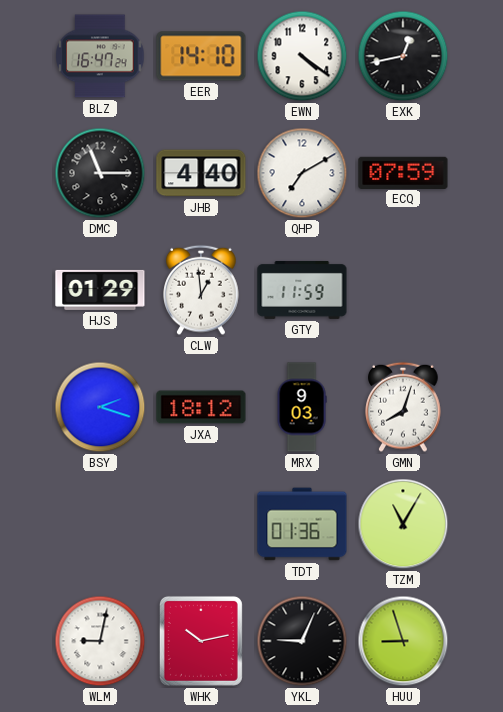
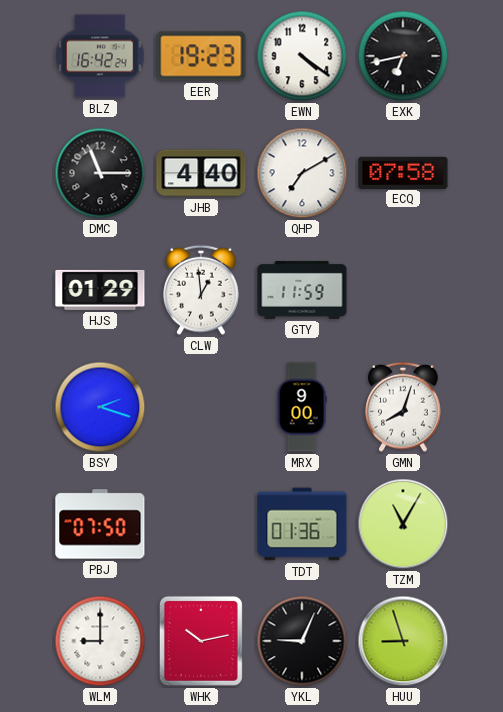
BLZ: 16:47 -> 16:42
EER: 14:10 -> 19:23
EXK: 12:43 -> 6:43
ECQ: 07:59 -> 07:58
JXA: 18:12 -> none
MRX: 9:03 -> 9:00
PBJ: none -> 07:50
WLM: 9:02 -> 9:00
